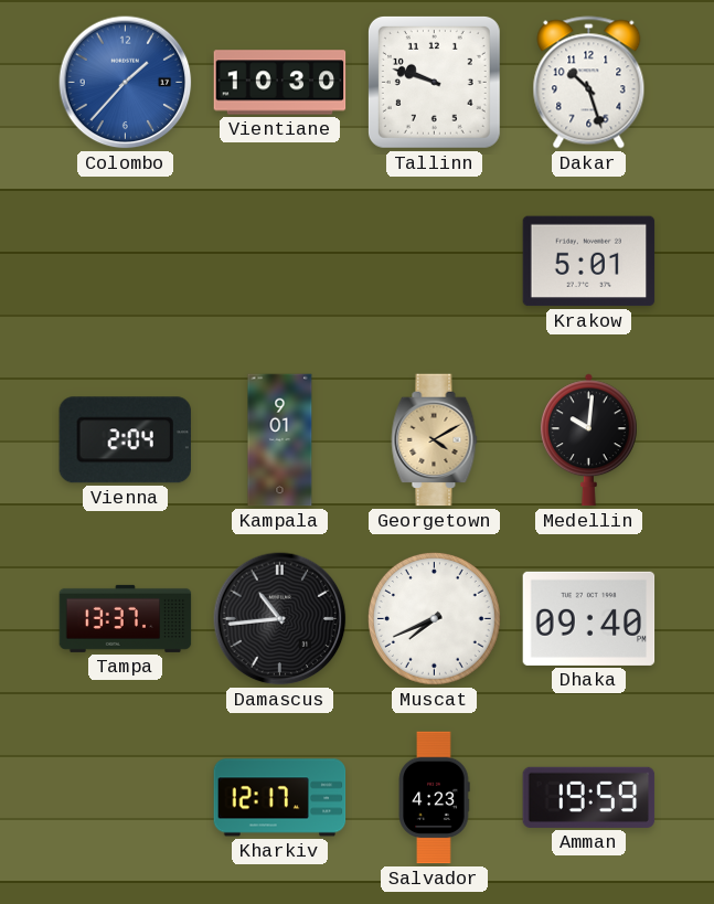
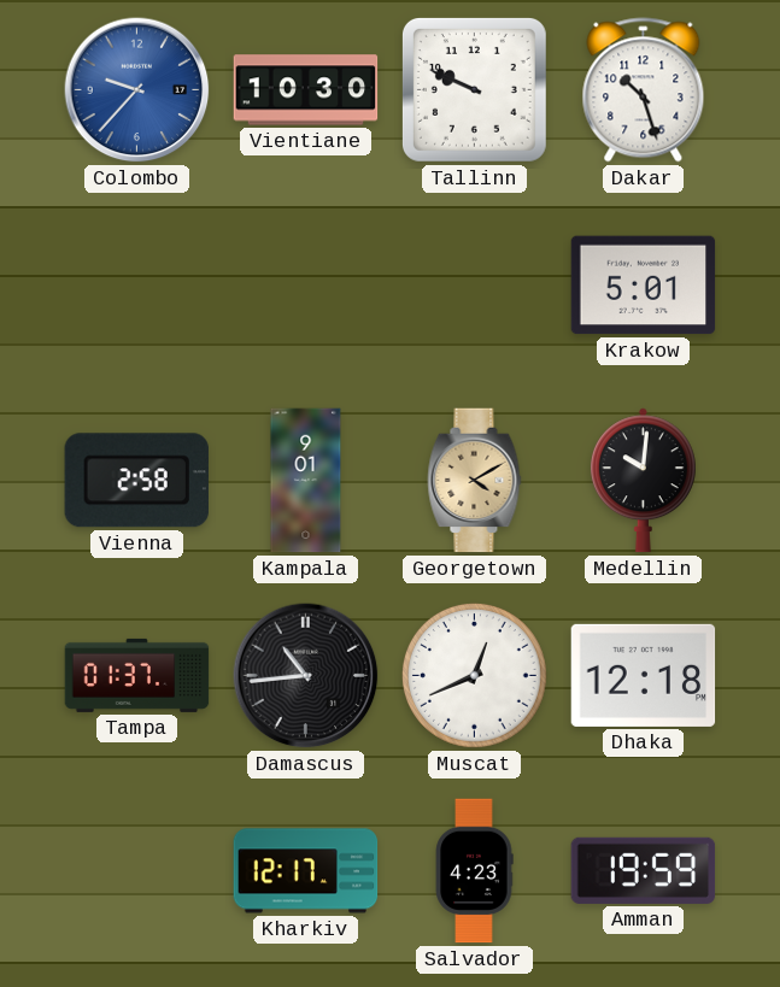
Colombo: 1:37 -> 9:37
Tallinn: 9:48 -> 9:49
Vienna: 2:04 -> 2:58
Tampa: 13:37 -> 01:37
Muscat: 7:41 -> 12:41
Dhaka: 09:40 -> 12:18
